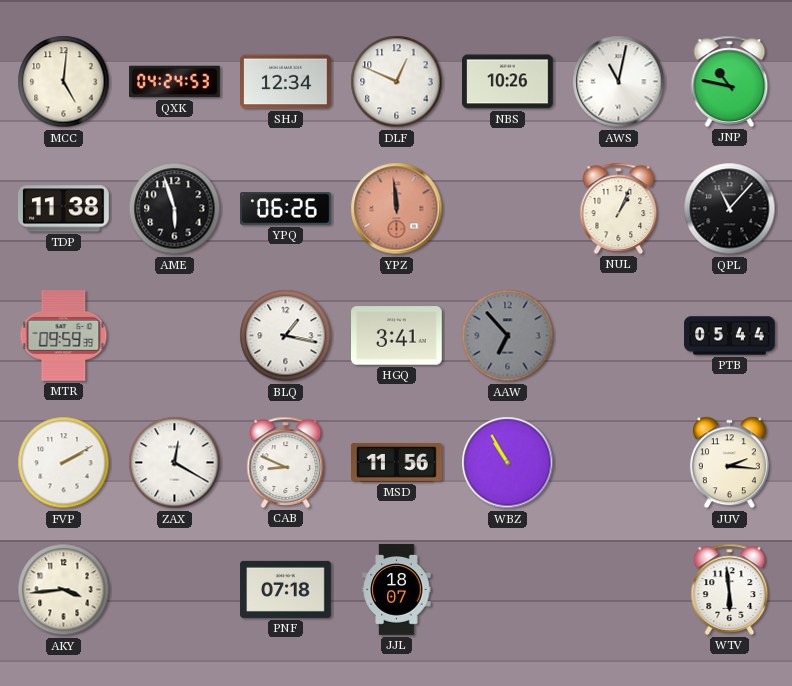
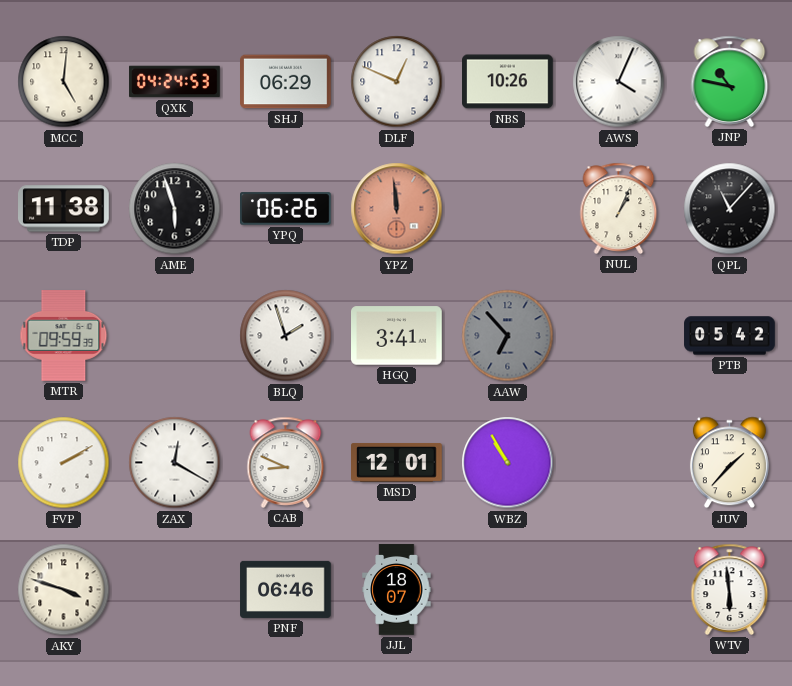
SHJ: 12:34 -> 06:29
AWS: 11:02 -> 4:04
BLQ: 1:17 -> 1:57
PTB: 05:44 -> 05:42
MSD: 11:56 -> 12:01
JUV: 2:16 -> 1:37
AKY: 3:44 -> 3:48
PNF: 07:18 -> 06:46
